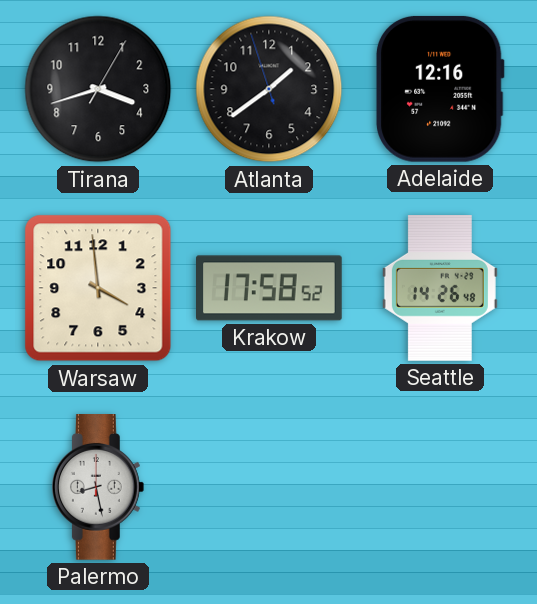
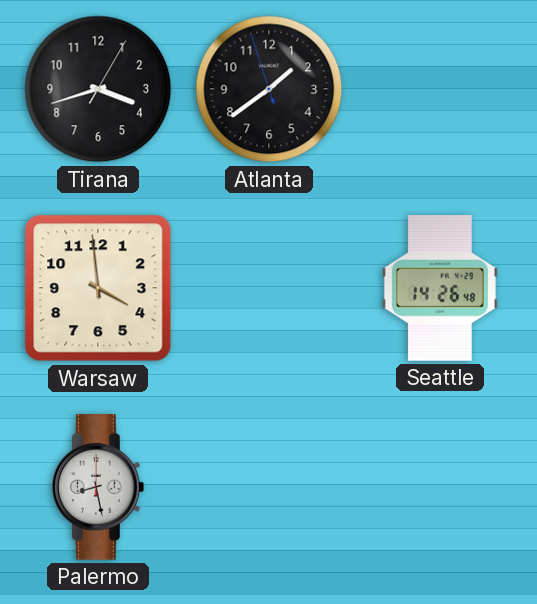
Adelaide: 12:16 -> none
Krakow: 17:58 -> none
